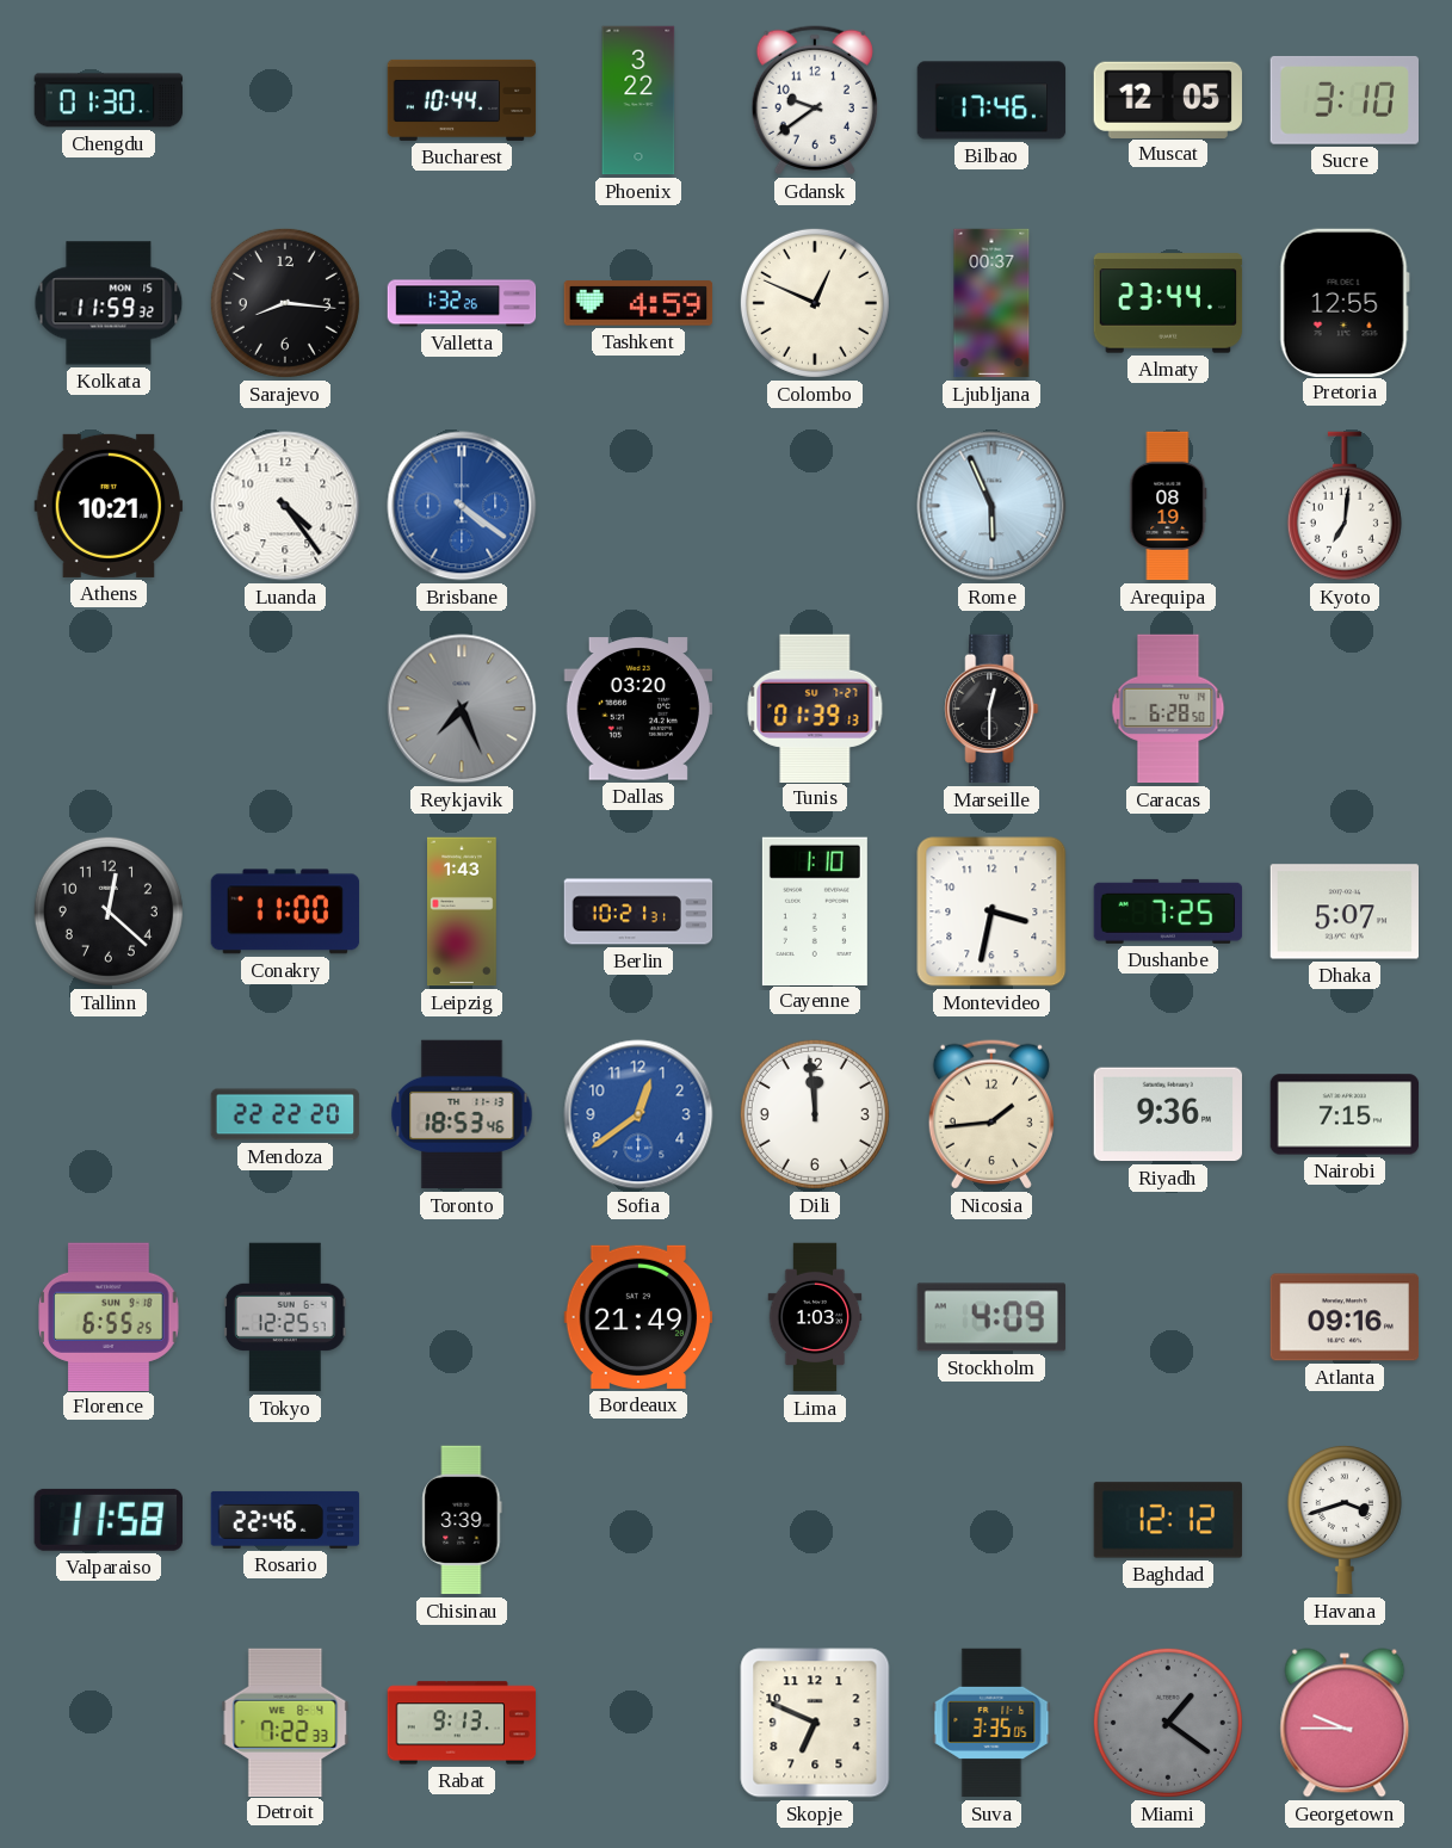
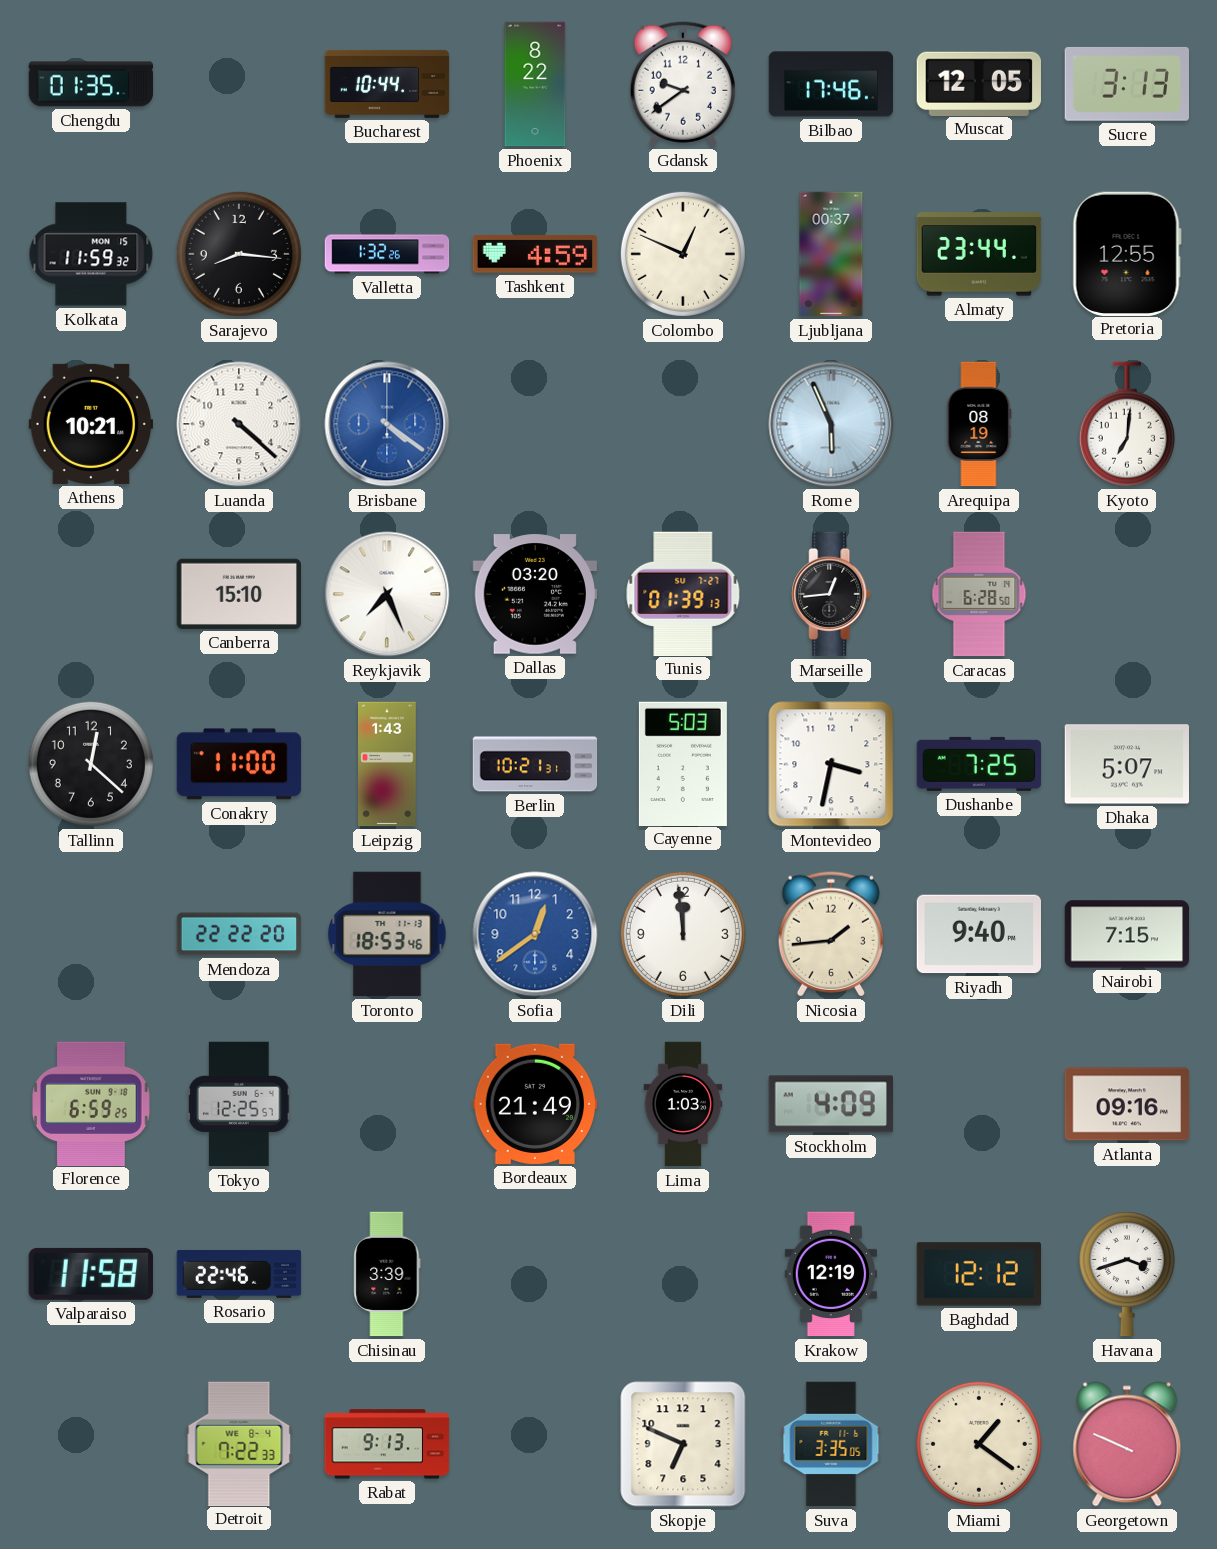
Chengdu: 01:30 -> 01:35
Phoenix: 3:22 -> 8:22
Sucre: 3:10 -> 3:13
Luanda: 4:24 -> 4:22
Canberra: none -> 15:10
Reykjavik dial: grey -> white
Marseille: 12:30 -> 12:44
Cayenne: 1:10 -> 5:03
Riyadh: 9:36 -> 9:40
Florence: 6:55 -> 6:59
Krakow: none -> 12:19
Miami dial: grey -> cream
Georgetown: 9:45 -> 9:49
